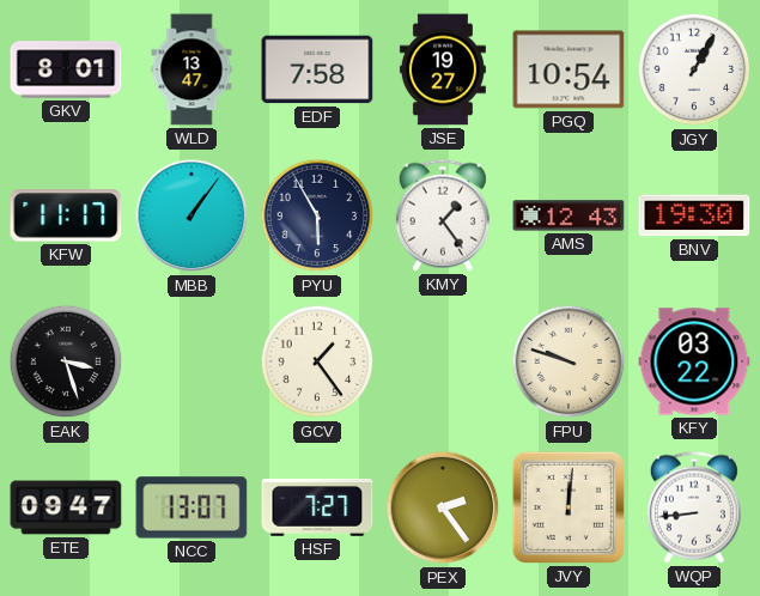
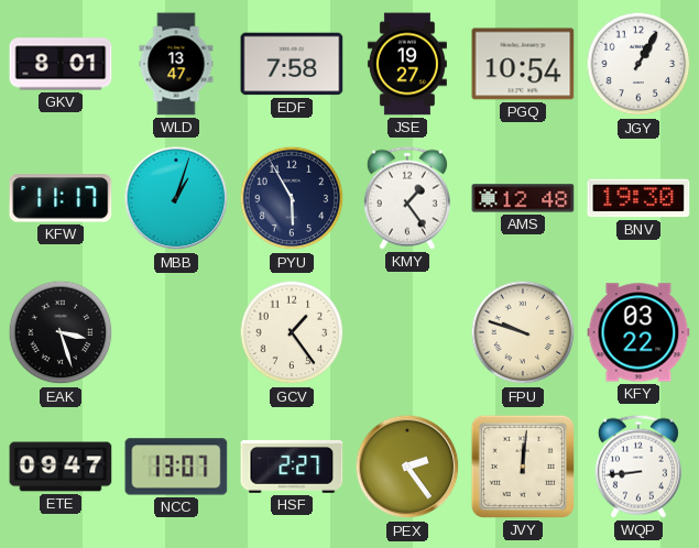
MBB: 1:06 -> 1:03
AMS: 12:43 -> 12:48
HSF: 7:27 -> 2:27
